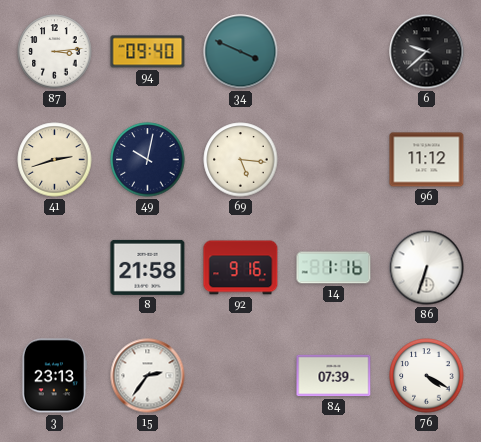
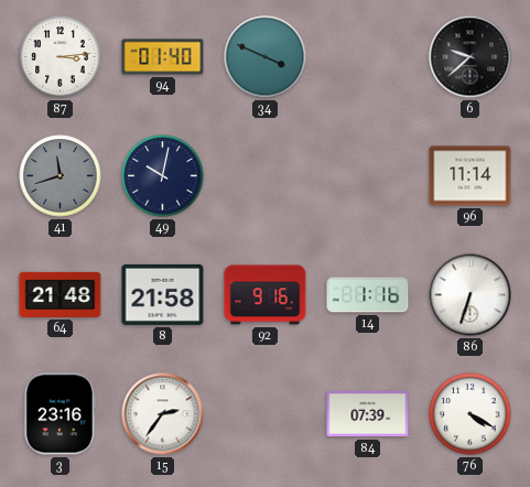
94: 09:40 -> 01:40
41: 2:42 -> 11:42
41 dial: cream -> grey
69: 5:16 -> none
96: 11:12 -> 11:14
64: none -> 21:48
3: 23:13 -> 23:16
